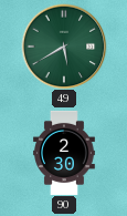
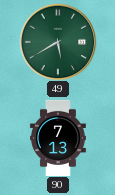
90: 2:30 -> 7:13
